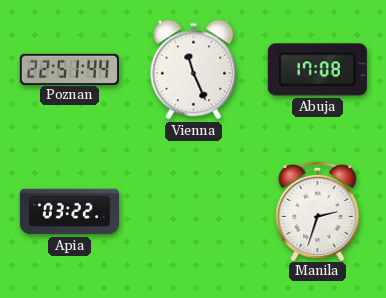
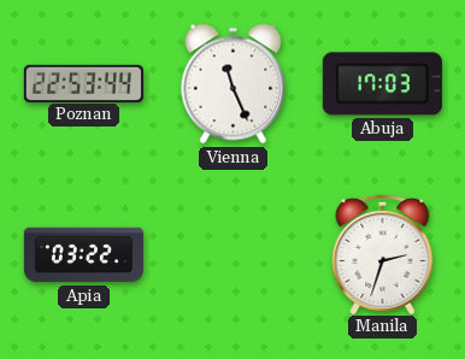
Poznan: 22:51 -> 22:53
Abuja: 17:08 -> 17:03
